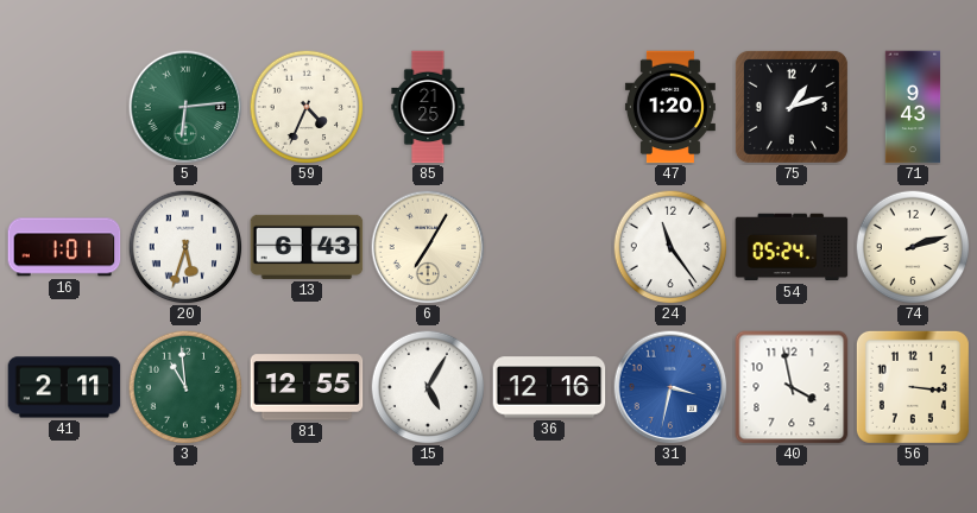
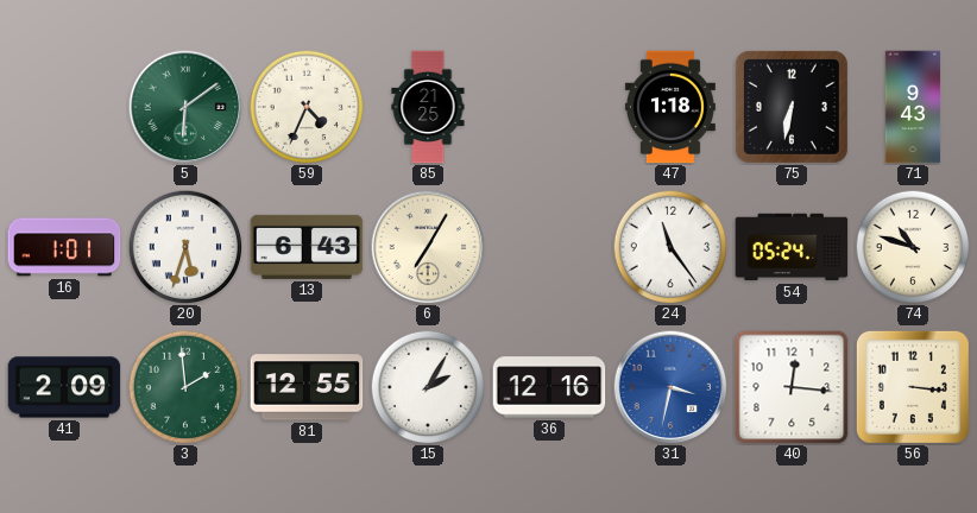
5: 6:14 -> 6:09
47: 1:20 -> 1:18
75: 1:12 -> 6:32
74: 2:12 -> 10:48
41: 2:11 -> 2:09
3: 10:59 -> 1:59
15: 5:05 -> 2:05
40: 3:58 -> 12:16
